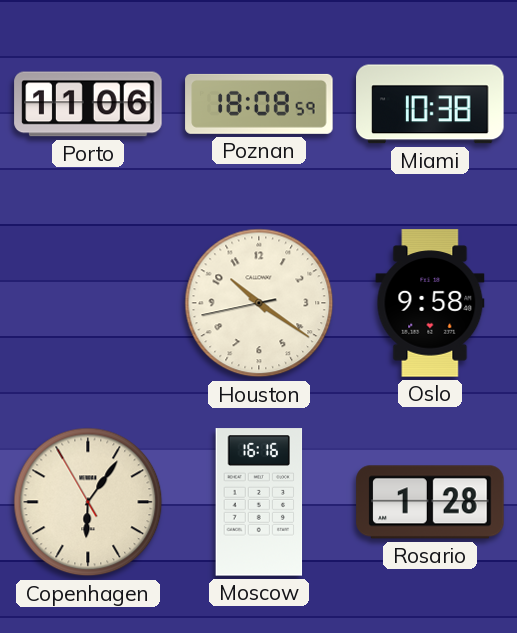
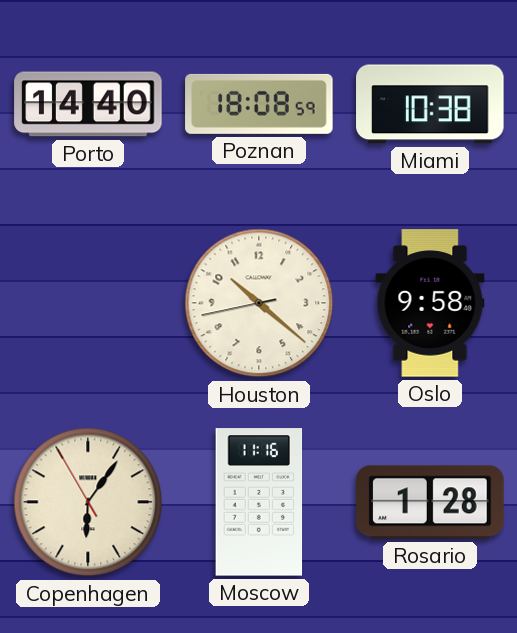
Porto: 11:06 -> 14:40
Houston: 10:20 -> 10:21
Moscow: 16:16 -> 11:16
